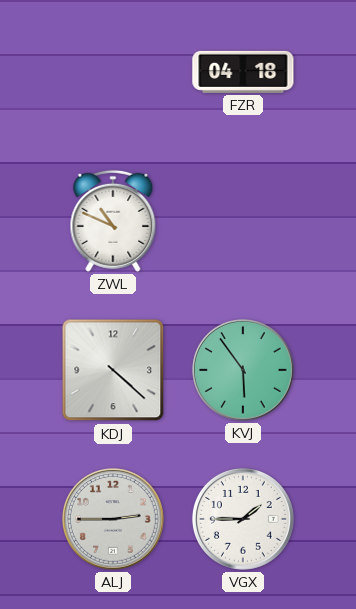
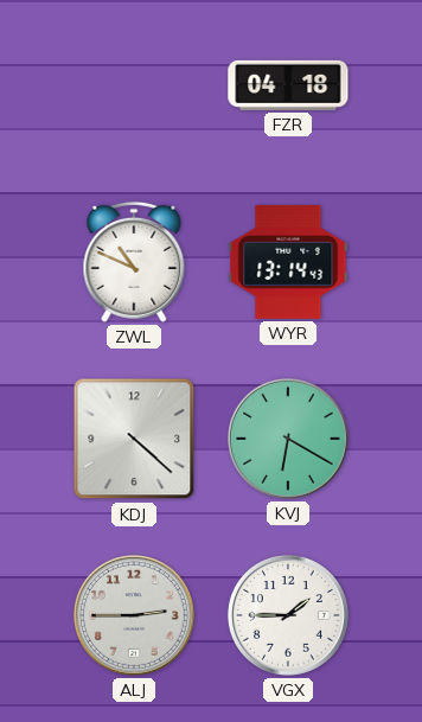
WYR: none -> 13:14
KVJ: 5:54 -> 6:20
